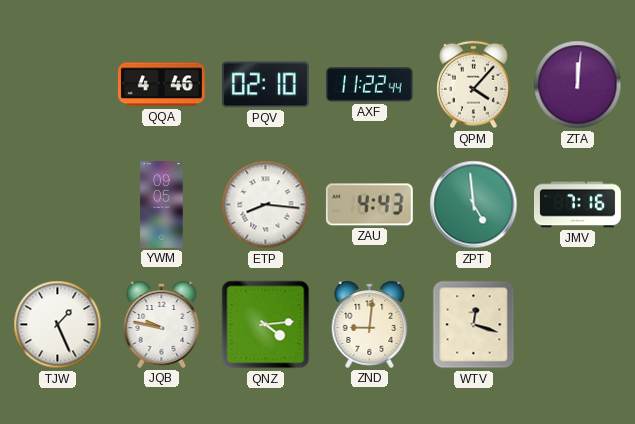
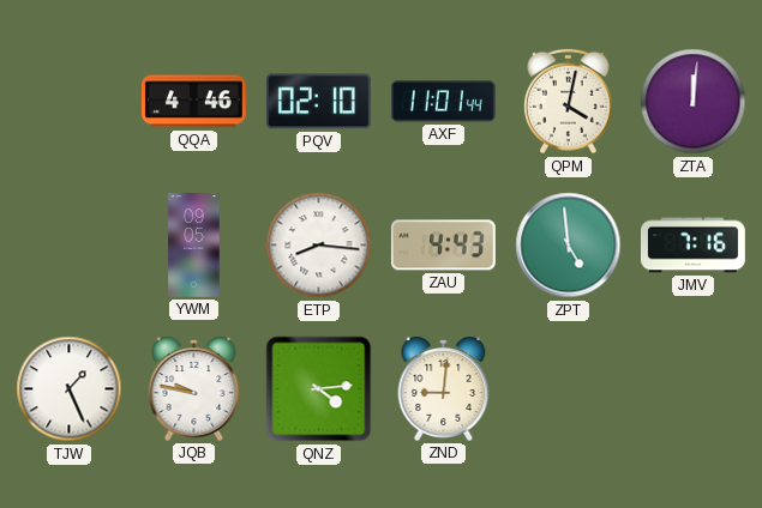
AXF: 11:22 -> 11:01
QPM: 4:07 -> 4:02
WTV: 12:18 -> none
